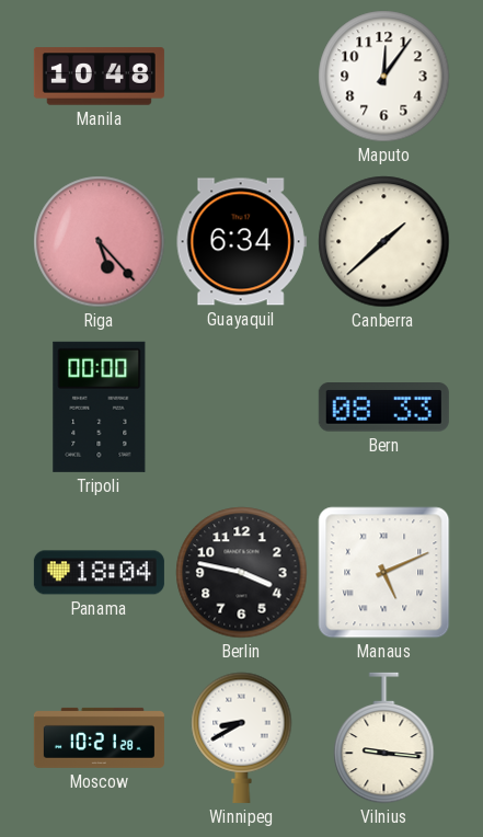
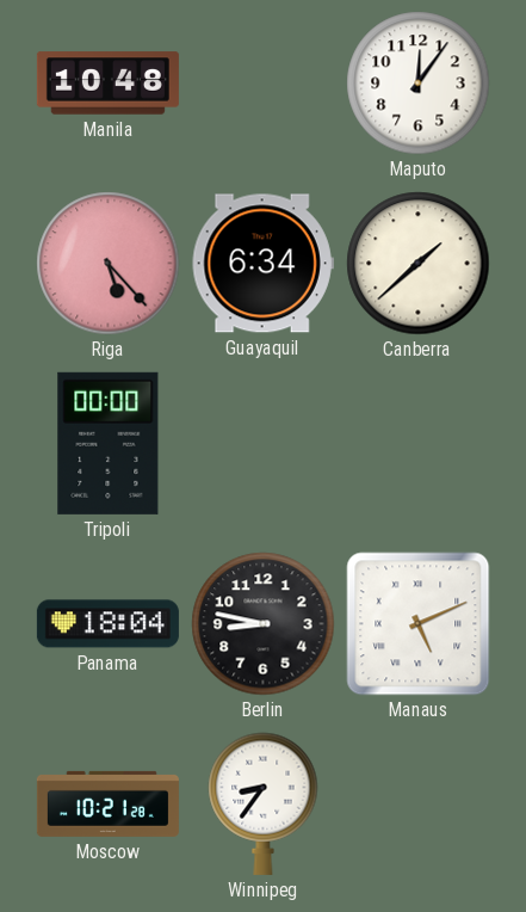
Bern: 08:33 -> none
Berlin: 3:47 -> 8:47
Winnipeg: 8:40 -> 8:36
Vilnius: 9:16 -> none
